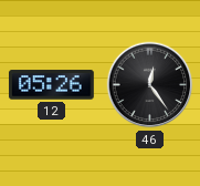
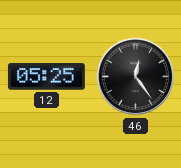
12: 05:26 -> 05:25
